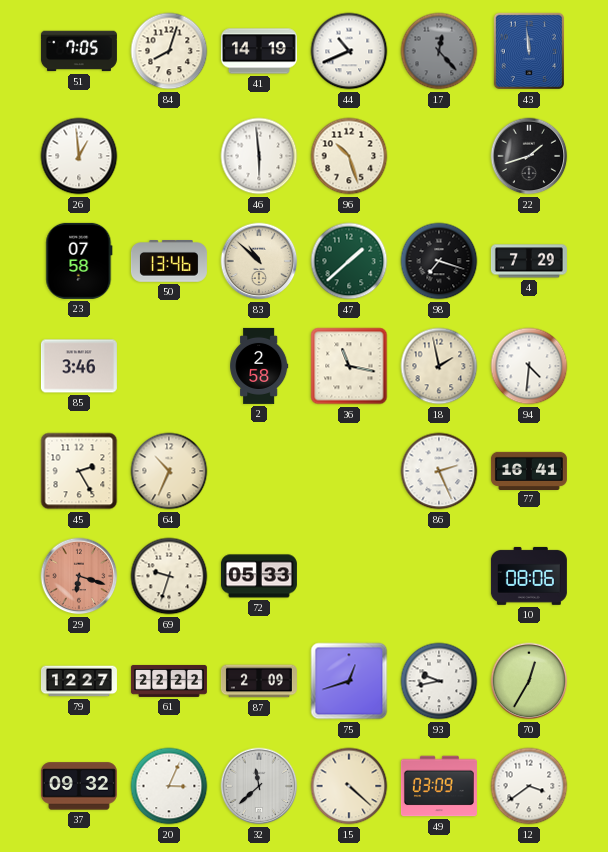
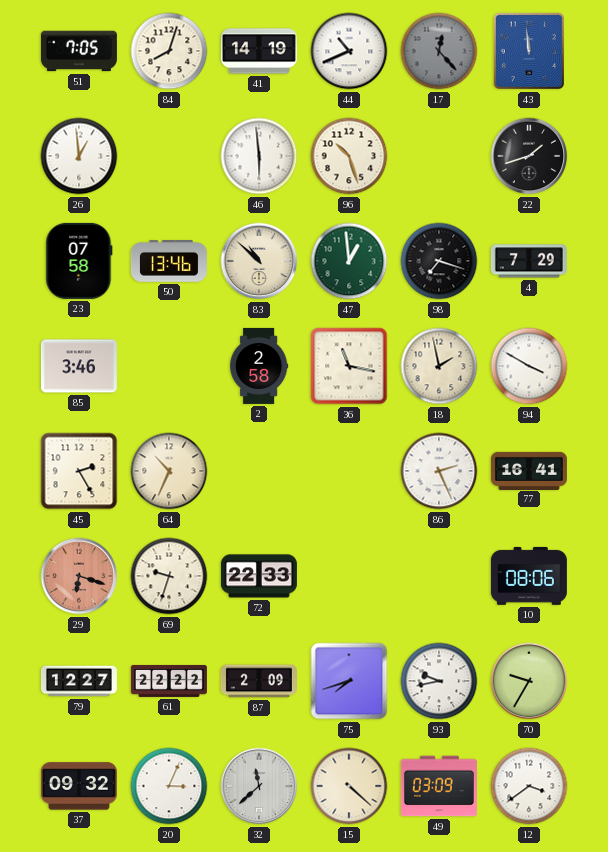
47: 1:38 -> 12:59
94: 4:31 -> 3:50
72: 05:33 -> 22:33
75: 12:42 -> 7:42
70: 12:35 -> 9:35
